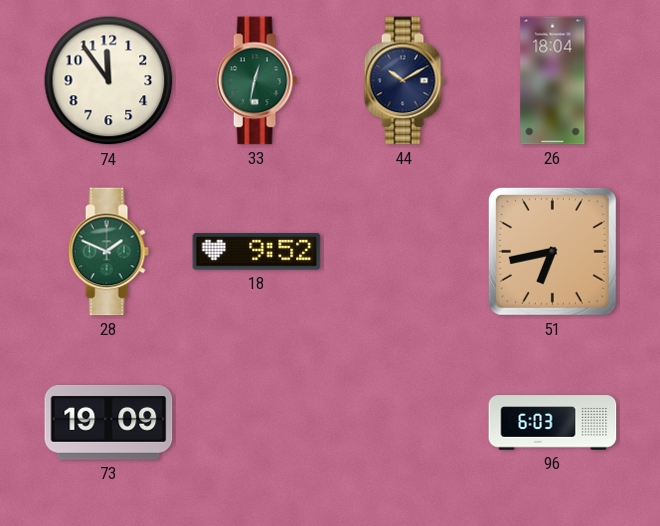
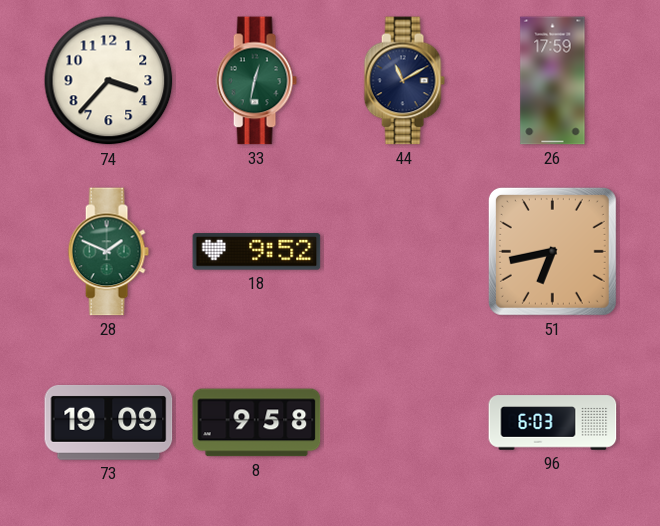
74: 11:54 -> 3:37
44: 10:10 -> 11:10
26: 18:04 -> 17:59
8: none -> 9:58
